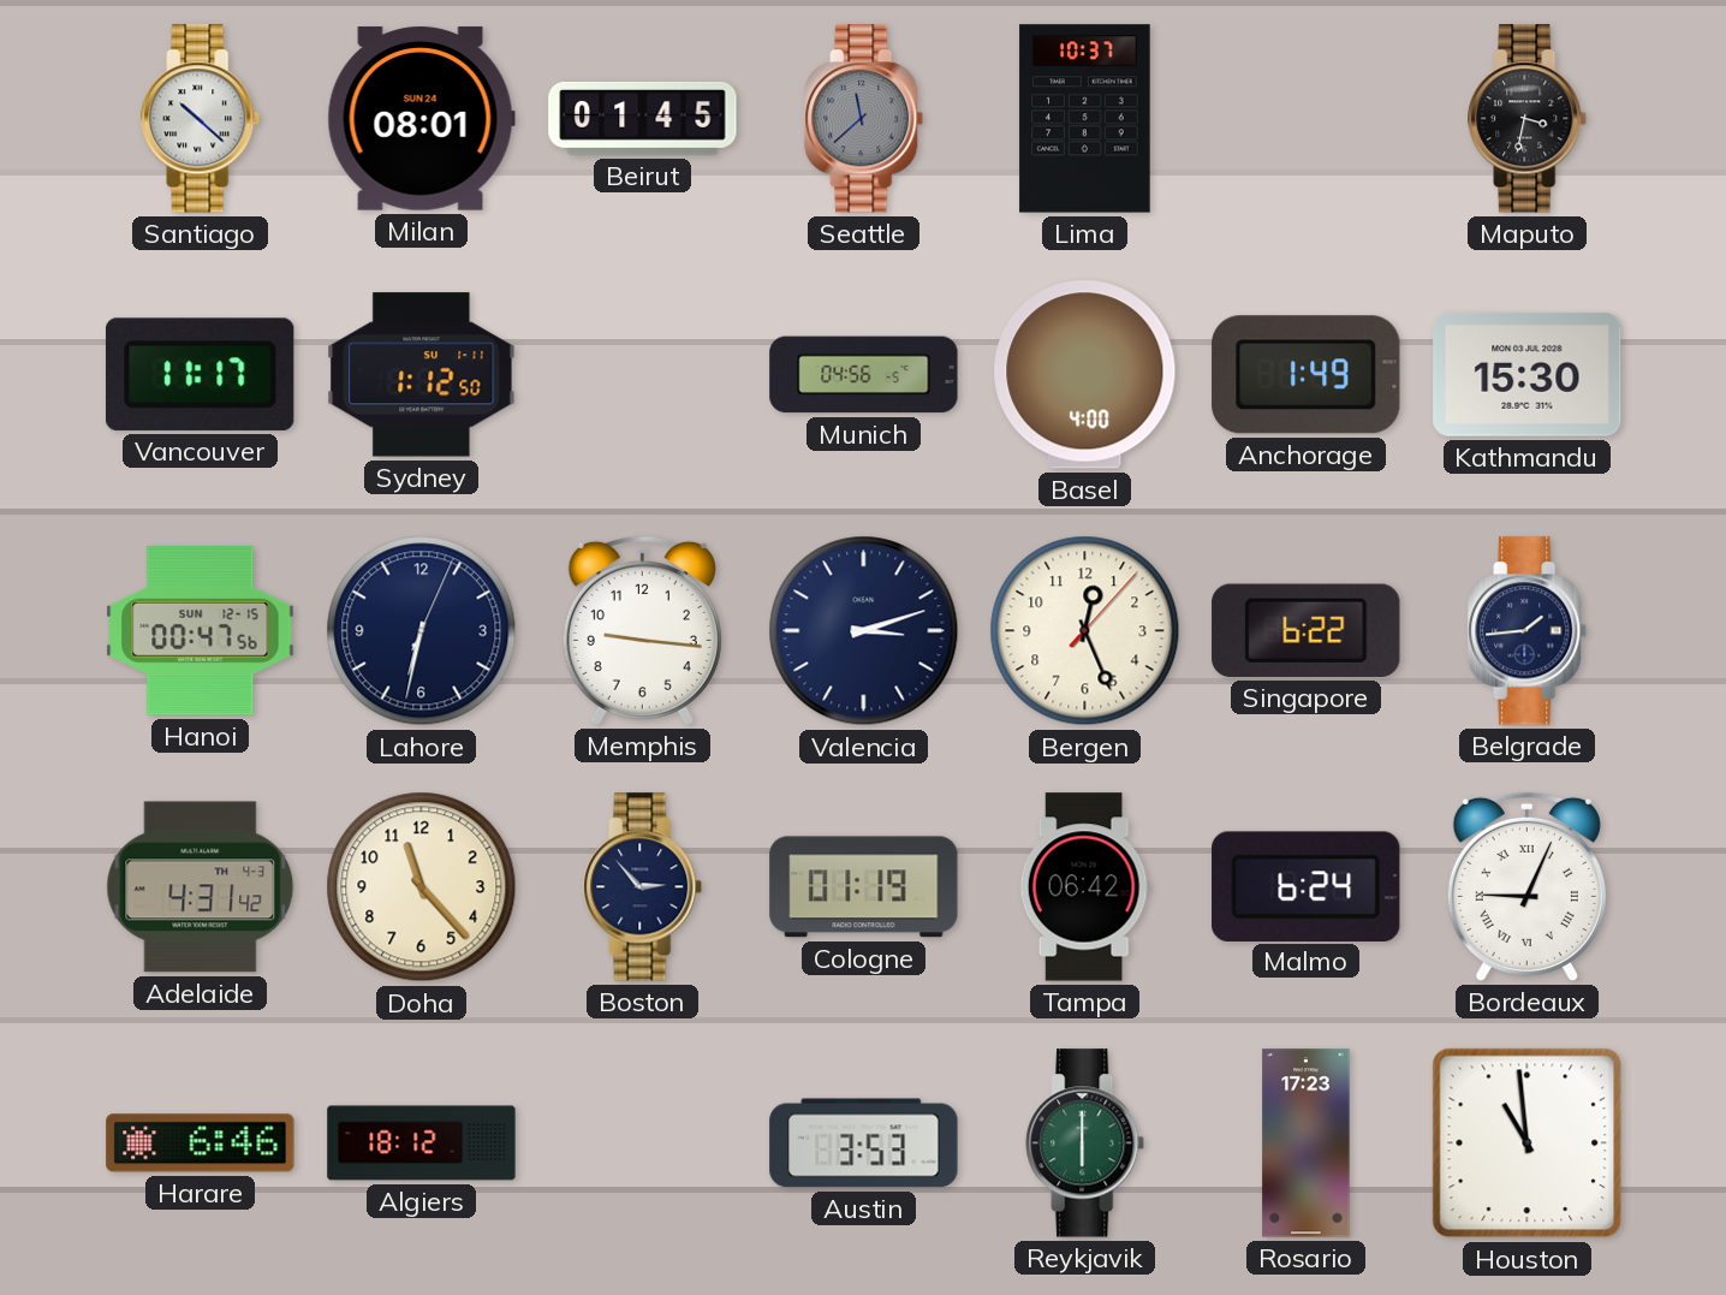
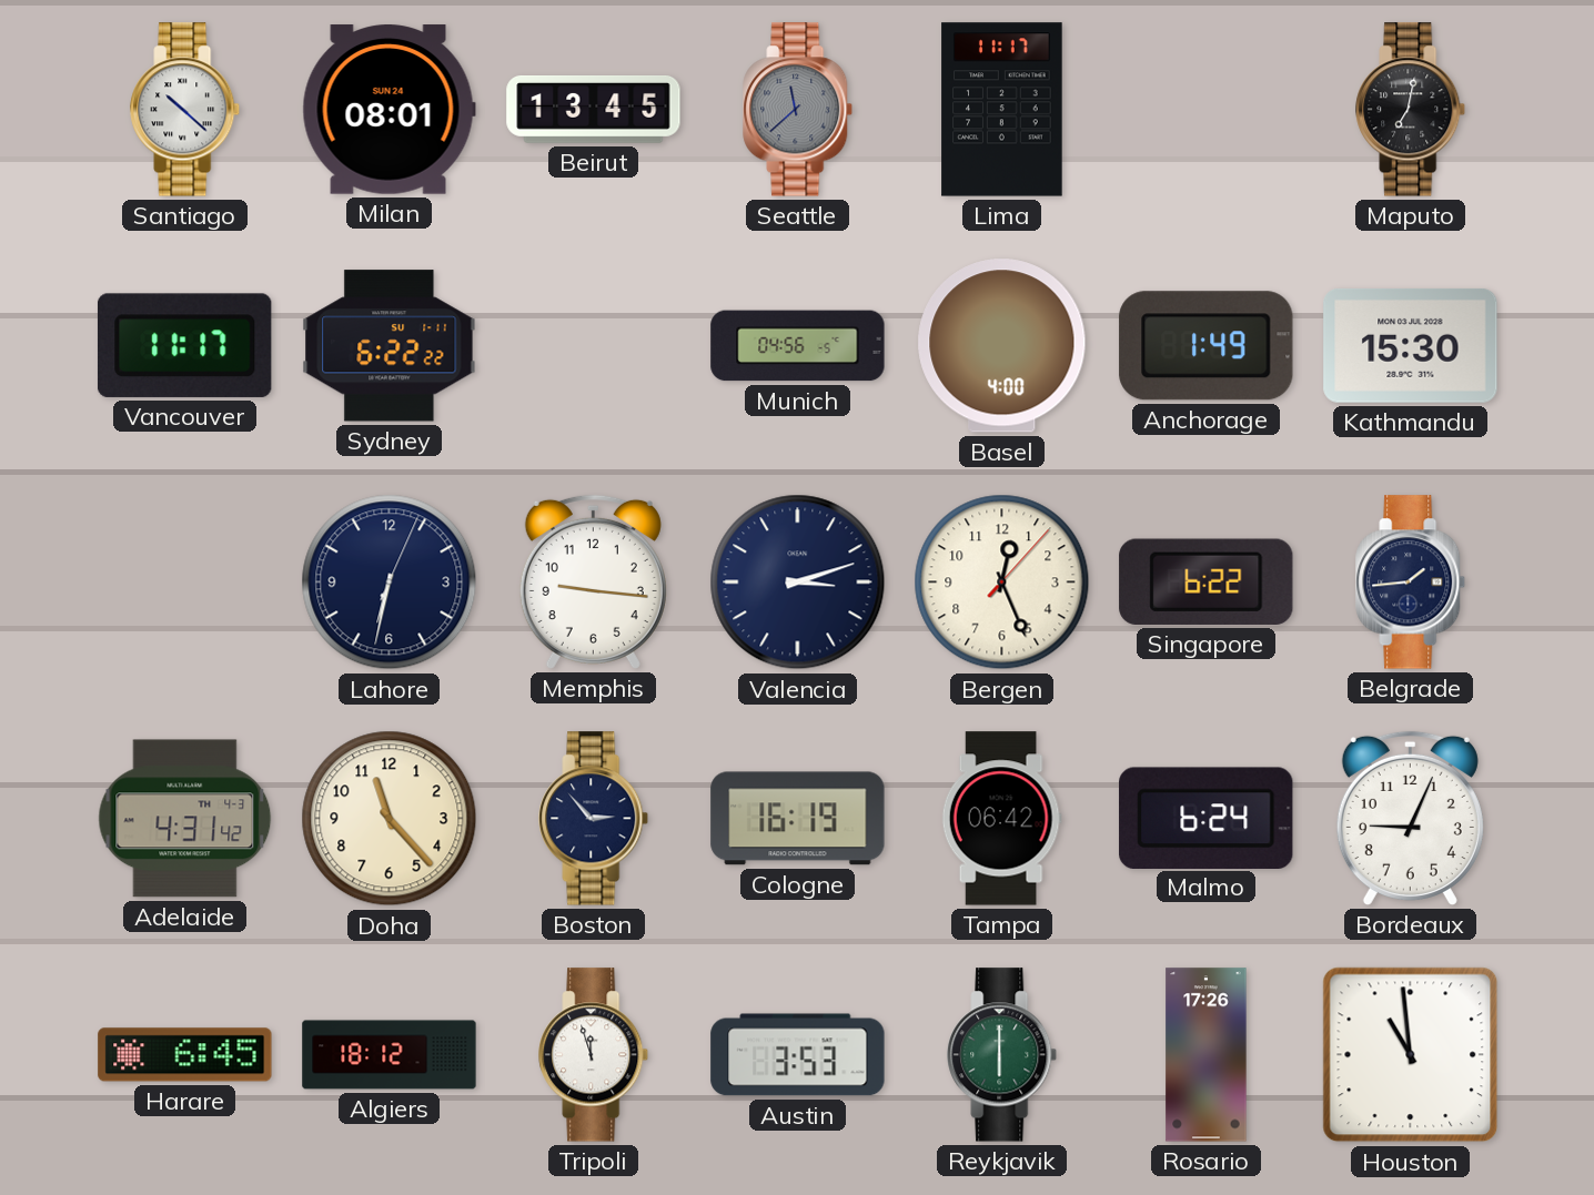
Beirut: 01:45 -> 13:45
Lima: 10:37 -> 11:17
Maputo: 3:32 -> 7:02
Sydney: 1:12 -> 6:22
Hanoi: 00:47 -> none
Cologne: 01:19 -> 16:19
Bordeaux numerals: Roman -> Arabic
Harare: 6:46 -> 6:45
Tripoli: none -> 11:57
Rosario: 17:23 -> 17:26
